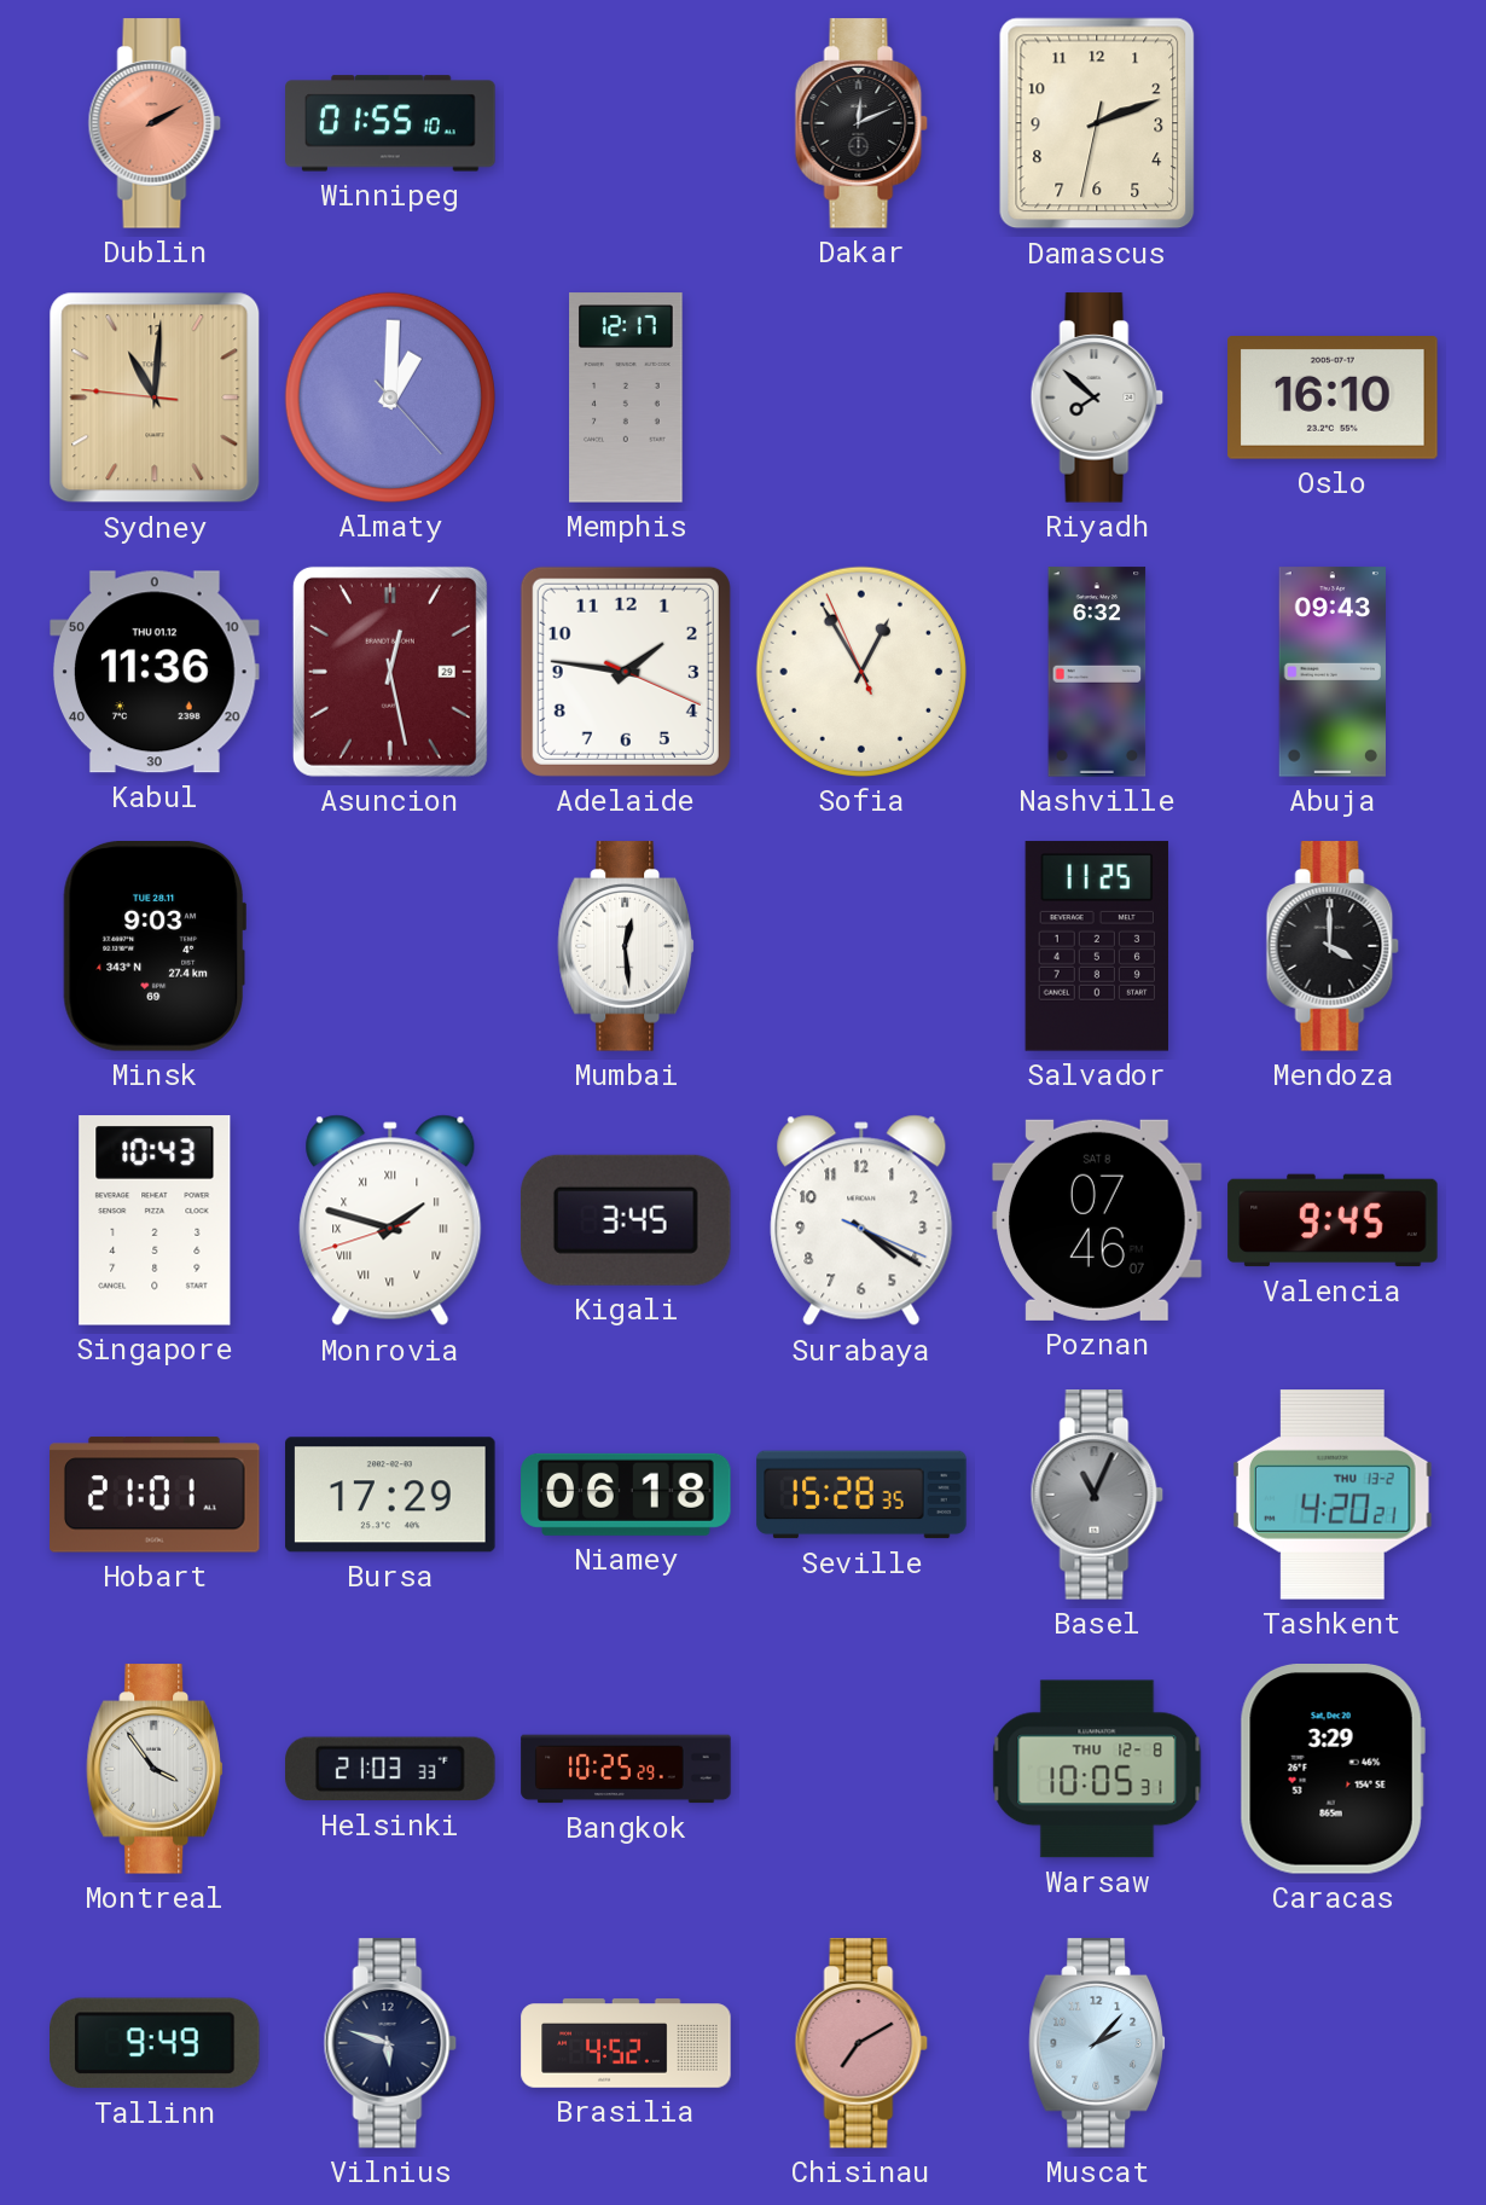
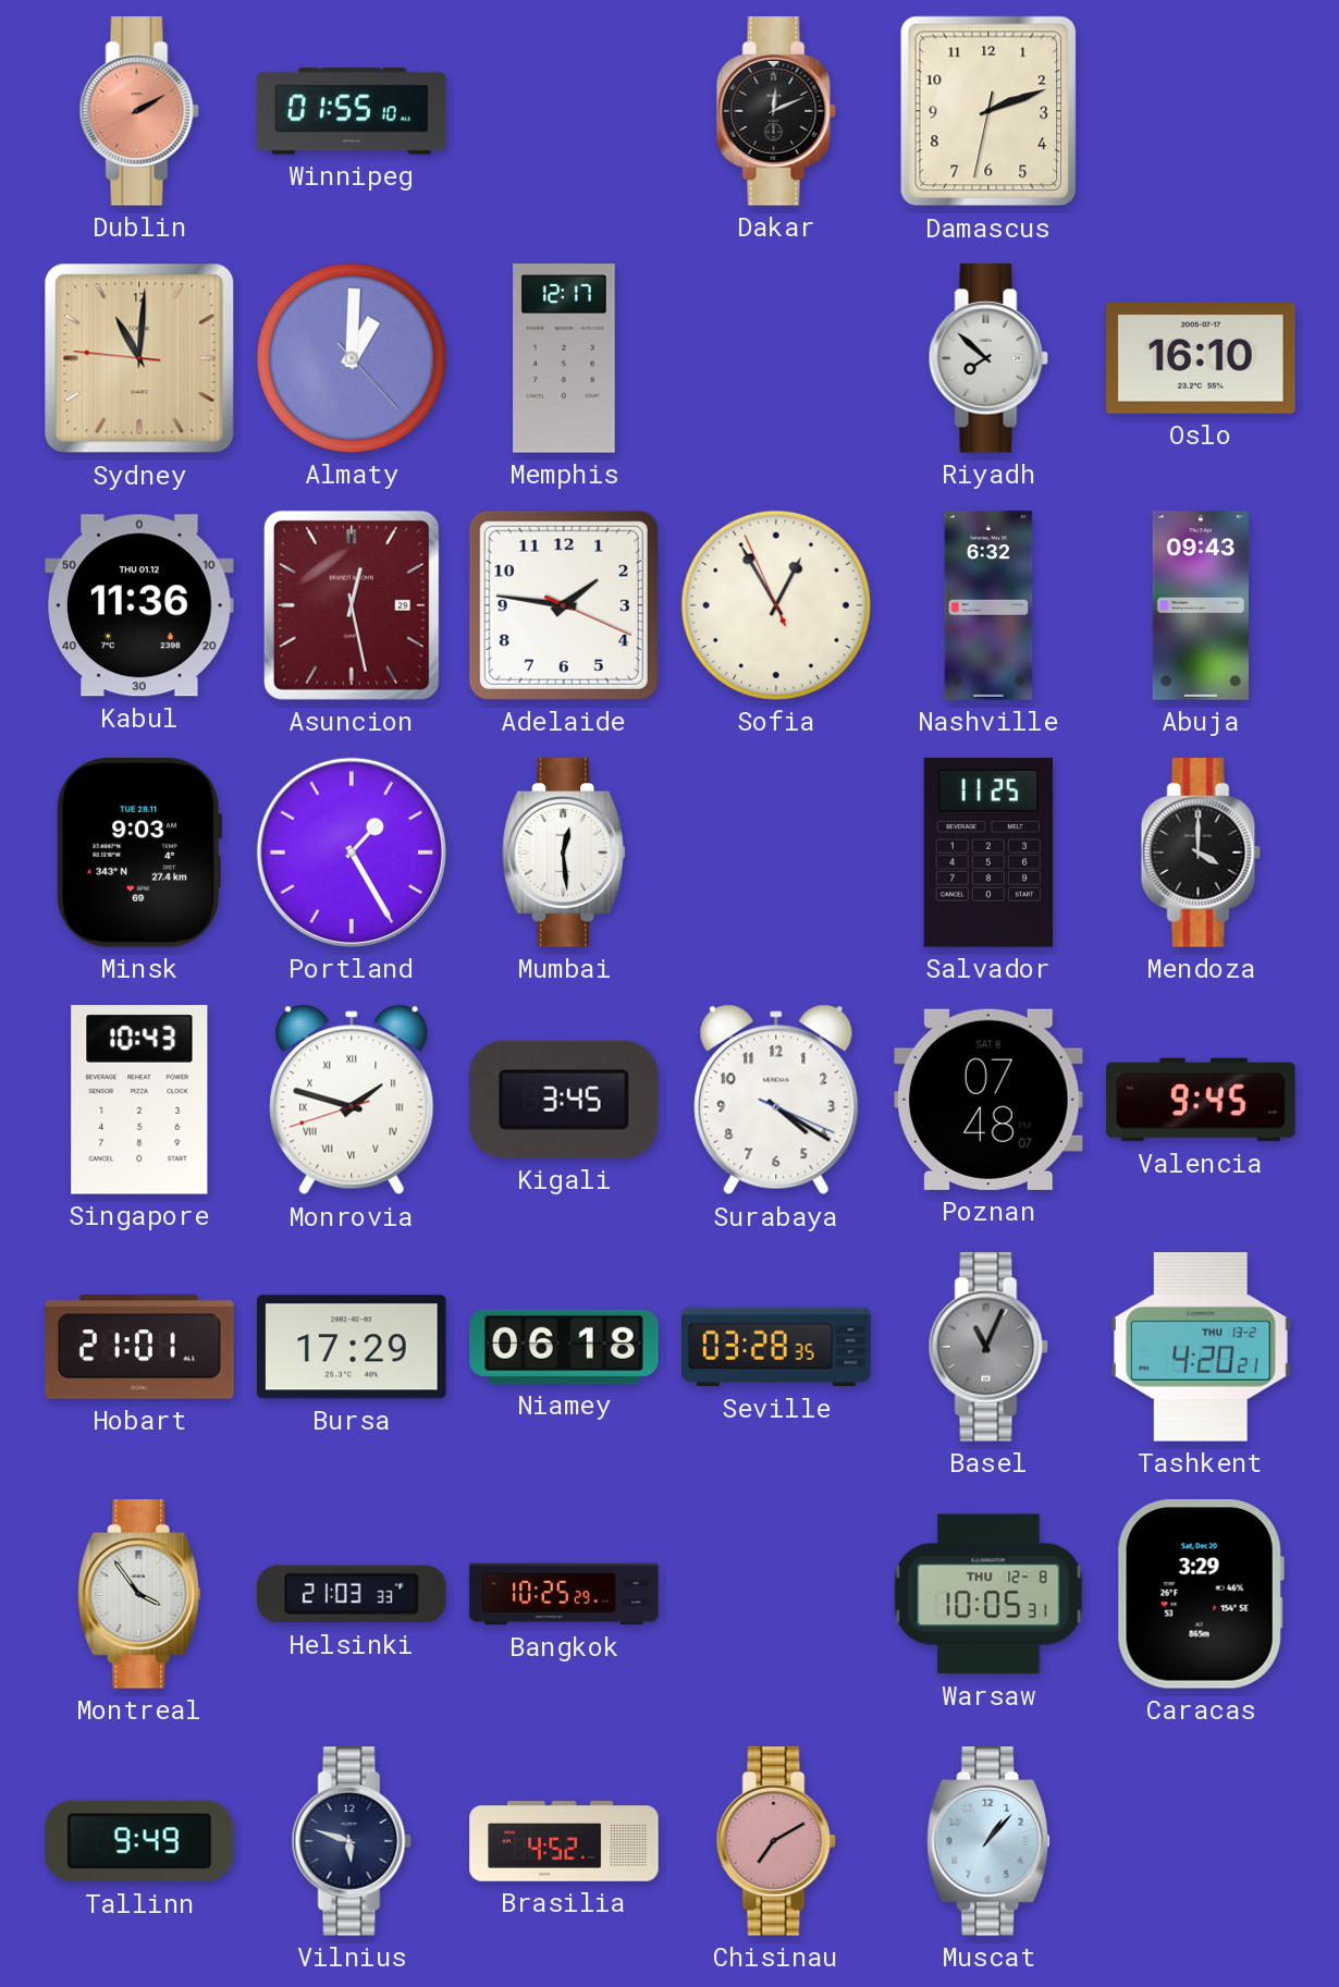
Portland: none -> 1:25
Poznan: 07:46 -> 07:48
Seville: 15:28 -> 03:28
Muscat: 2:07 -> 1:07
